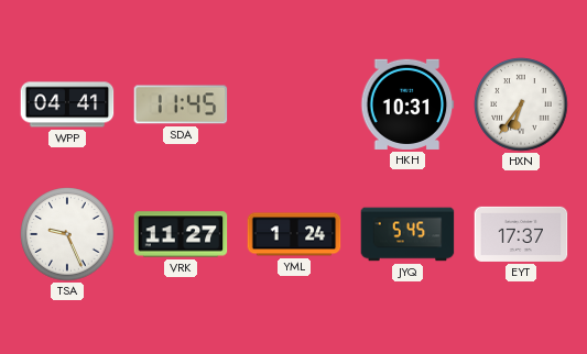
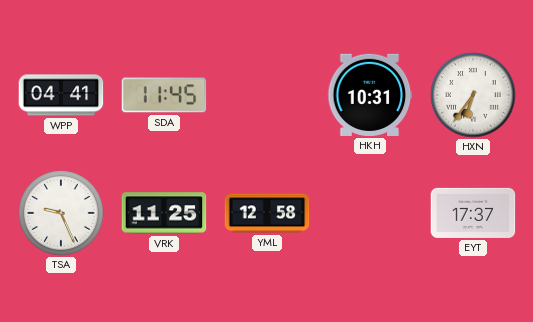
VRK: 11:27 -> 11:25
YML: 1:24 -> 12:58
JYQ: 5:45 -> none
